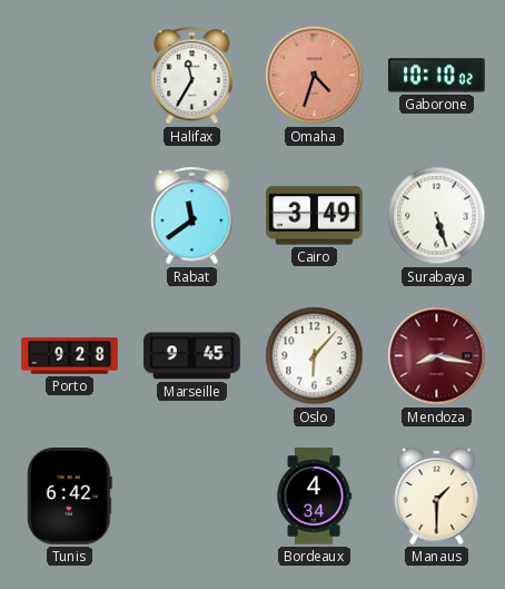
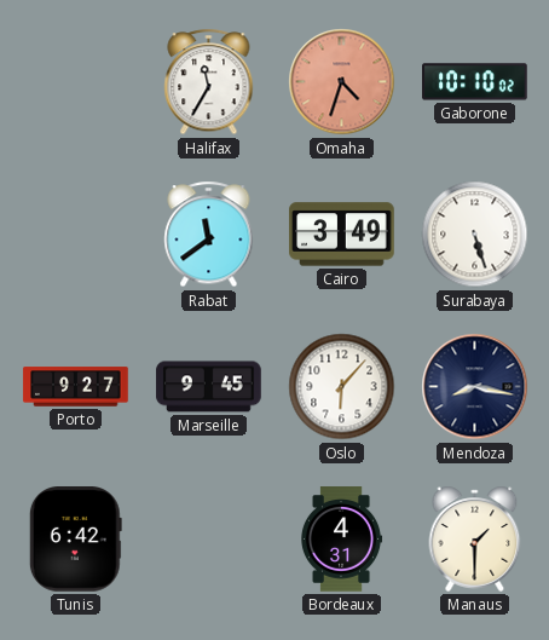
Porto: 9:28 -> 9:27
Mendoza dial: burgundy -> navy
Bordeaux: 4:34 -> 4:31
